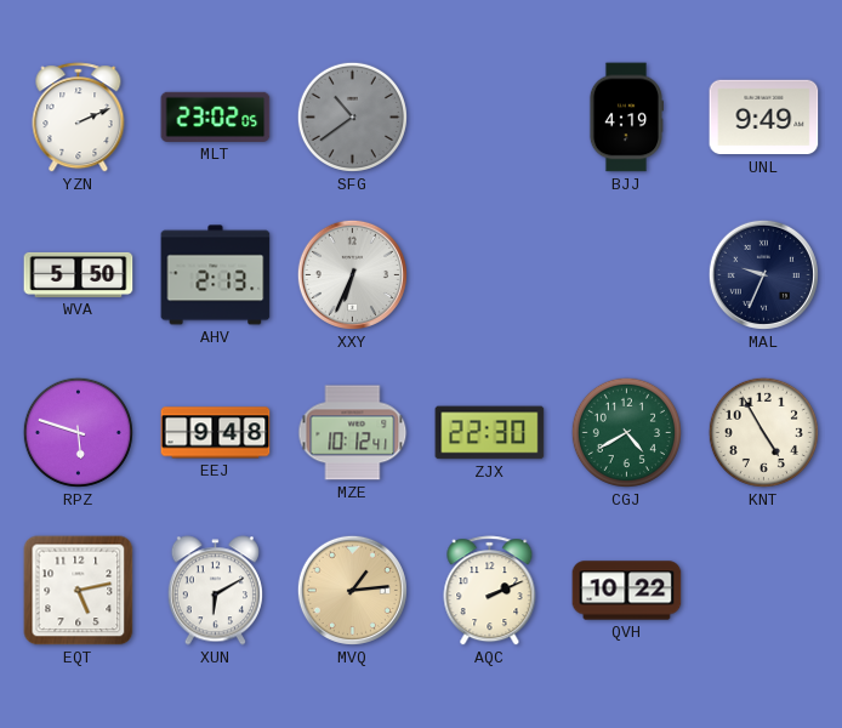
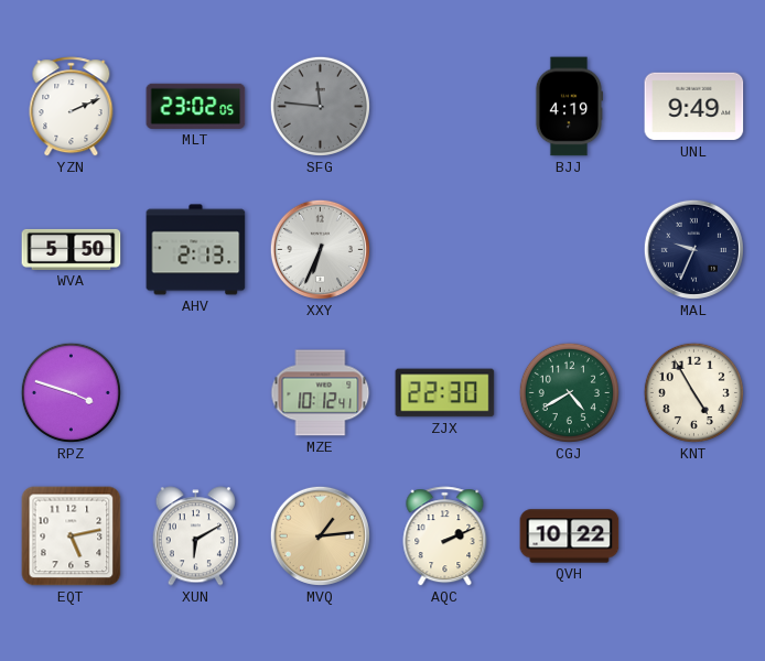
SFG: 10:39 -> 11:46
RPZ: 5:48 -> 3:48
EEJ: 9:48 -> none
